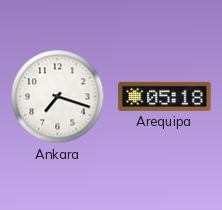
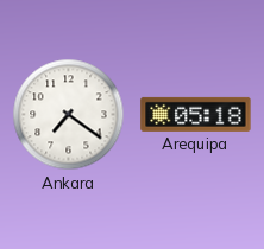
Ankara: 7:18 -> 7:21
